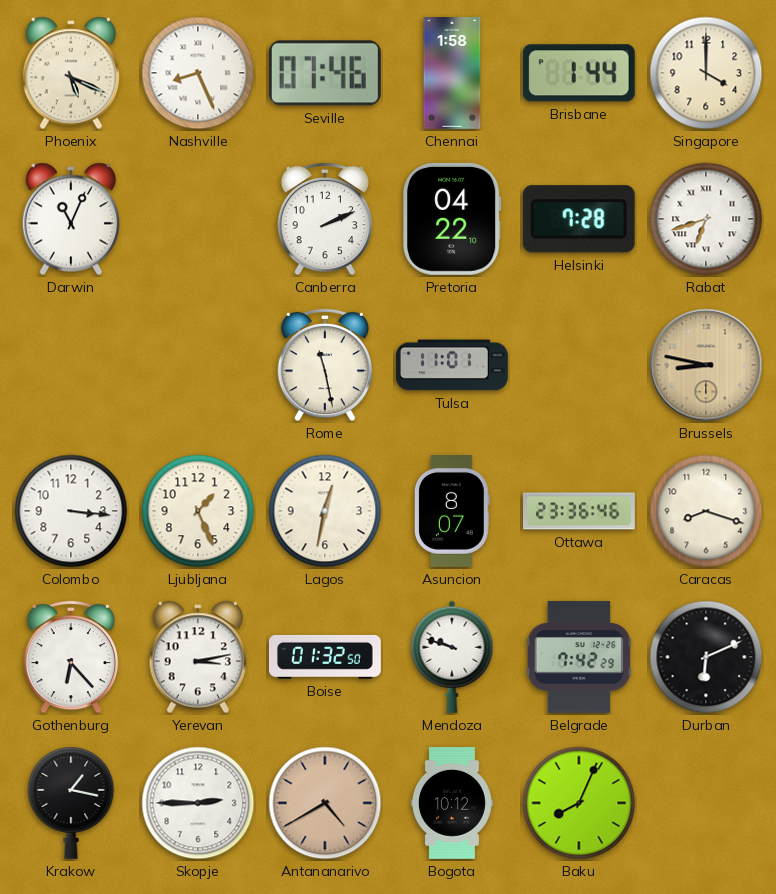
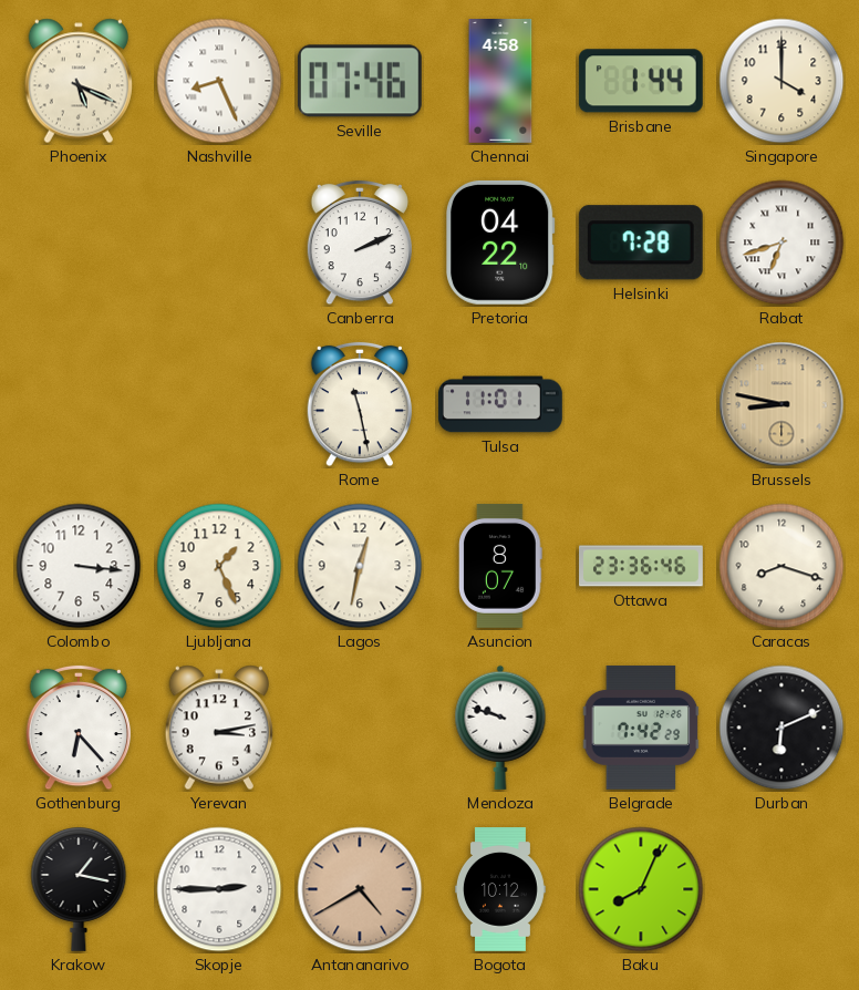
Chennai: 1:58 -> 4:58
Darwin: 11:04 -> none
Boise: 01:32 -> none
